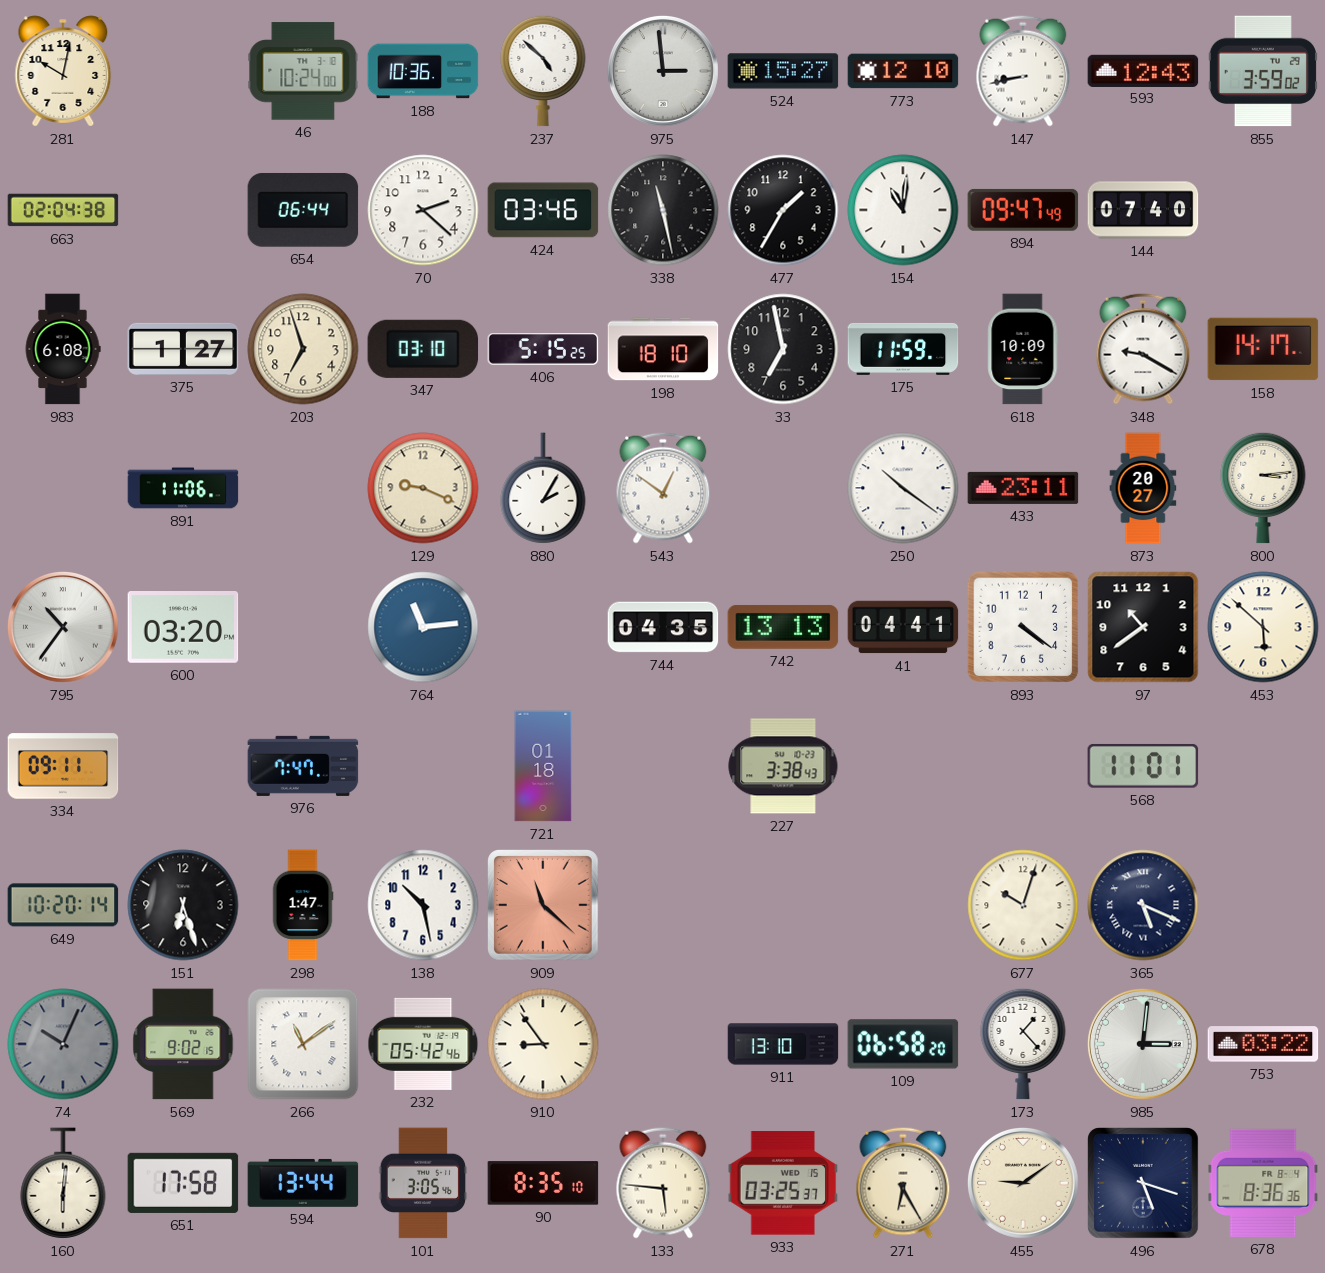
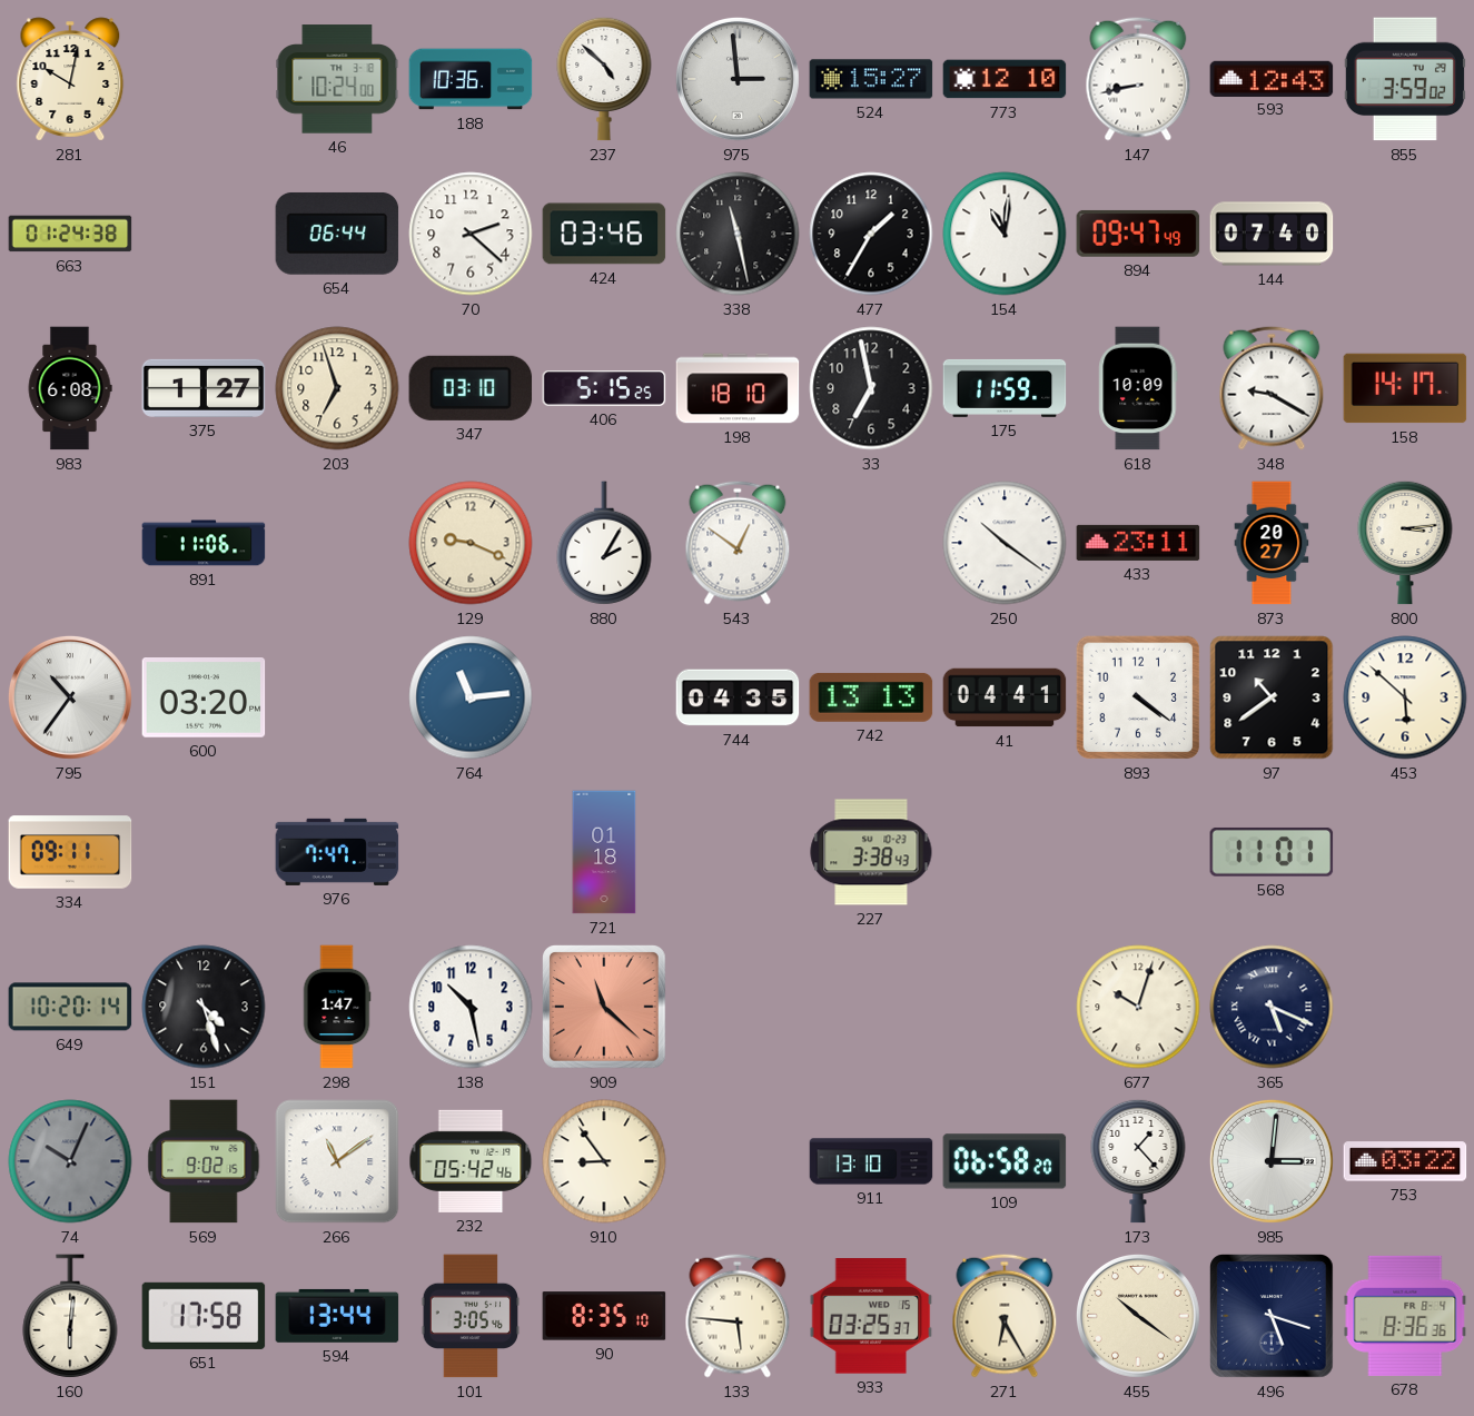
663: 02:04 -> 01:24
151: 6:27 -> 4:27
455: 9:09 -> 10:21
